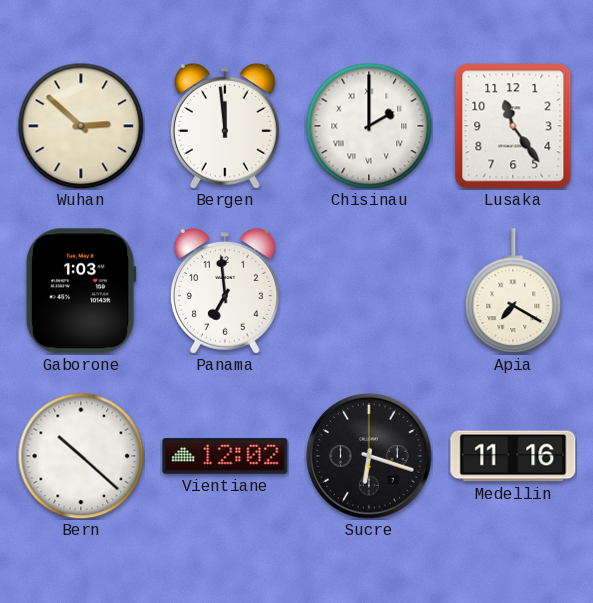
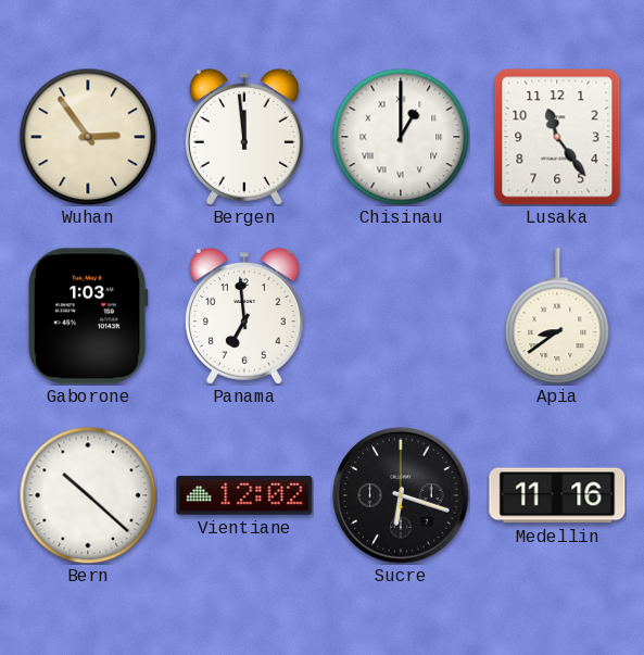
Wuhan: 2:52 -> 2:54
Chisinau: 2:00 -> 1:00
Apia: 7:20 -> 8:39
